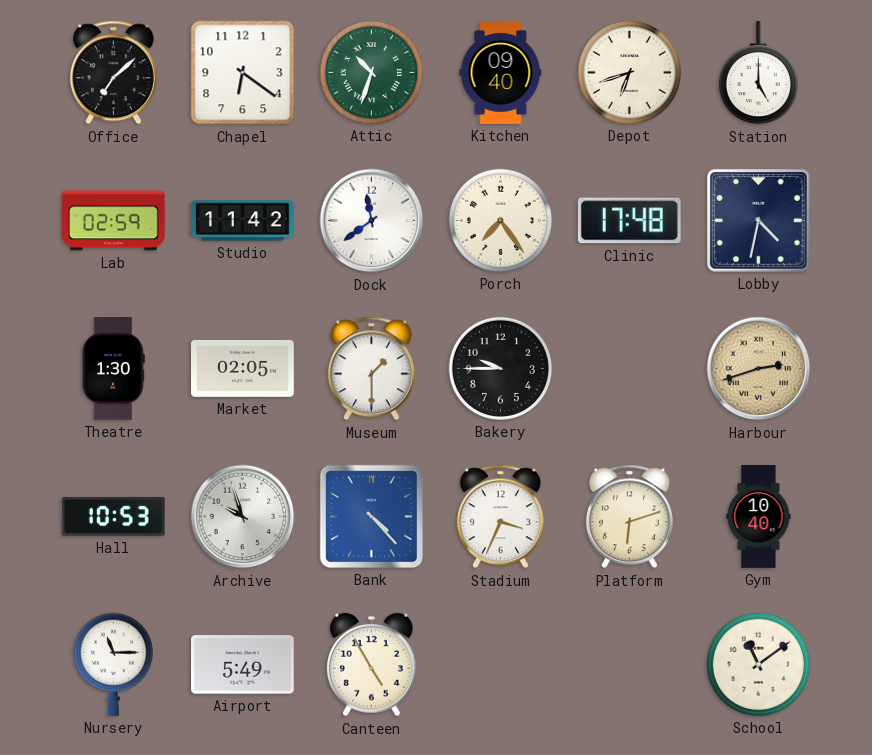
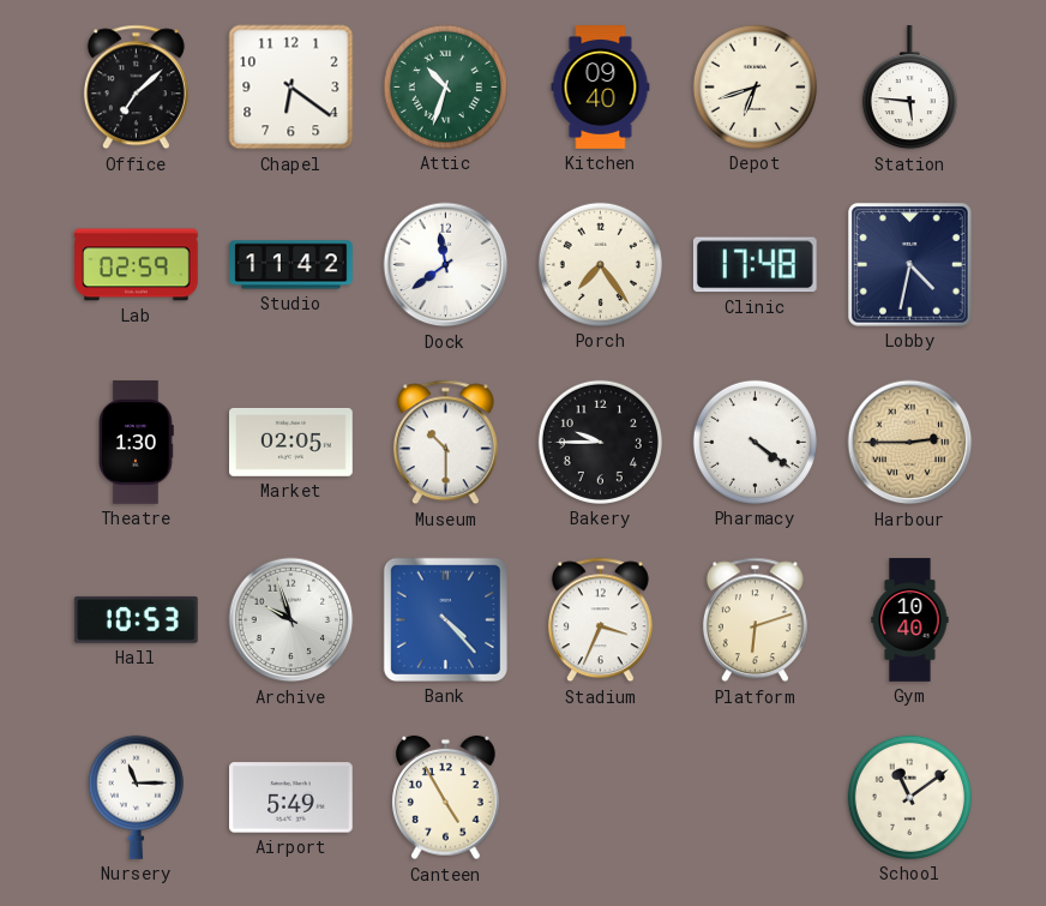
Station: 5:00 -> 5:46
Museum: 1:30 -> 10:30
Pharmacy: none -> 4:21
Harbour: 2:42 -> 2:45
